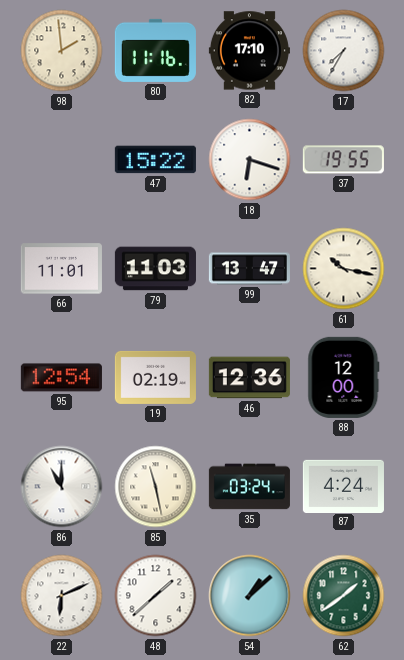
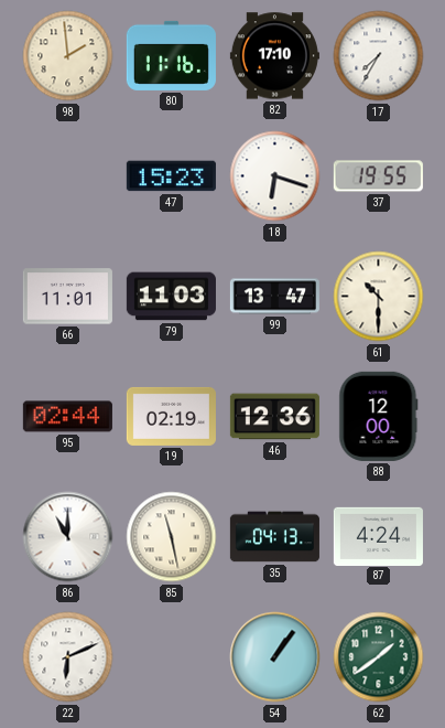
47: 15:22 -> 15:23
61: 10:17 -> 10:30
95: 12:54 -> 02:44
35: 03:24 -> 04:13
48: 1:38 -> none
54: 1:08 -> 1:06
